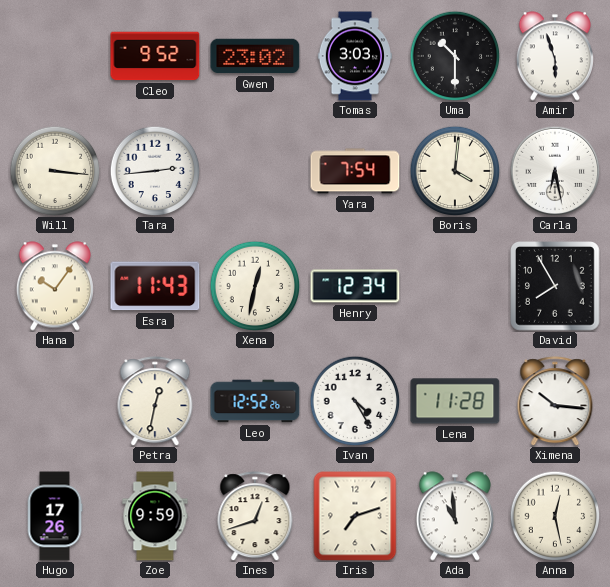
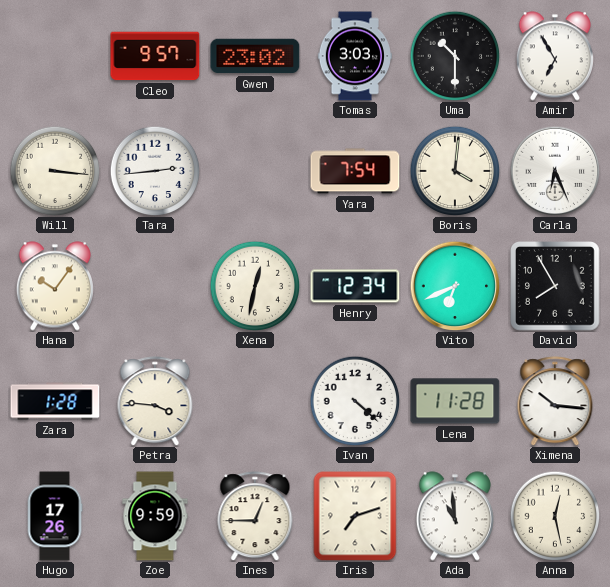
Cleo: 9:52 -> 9:57
Amir: 5:57 -> 6:55
Carla: 6:28 -> 6:26
Esra: 11:43 -> none
Vito: none -> 6:41
Zara: none -> 1:28
Petra: 12:32 -> 3:46
Leo: 12:52 -> none
Ivan: 4:25 -> 4:22
Ines: 12:42 -> 12:45
